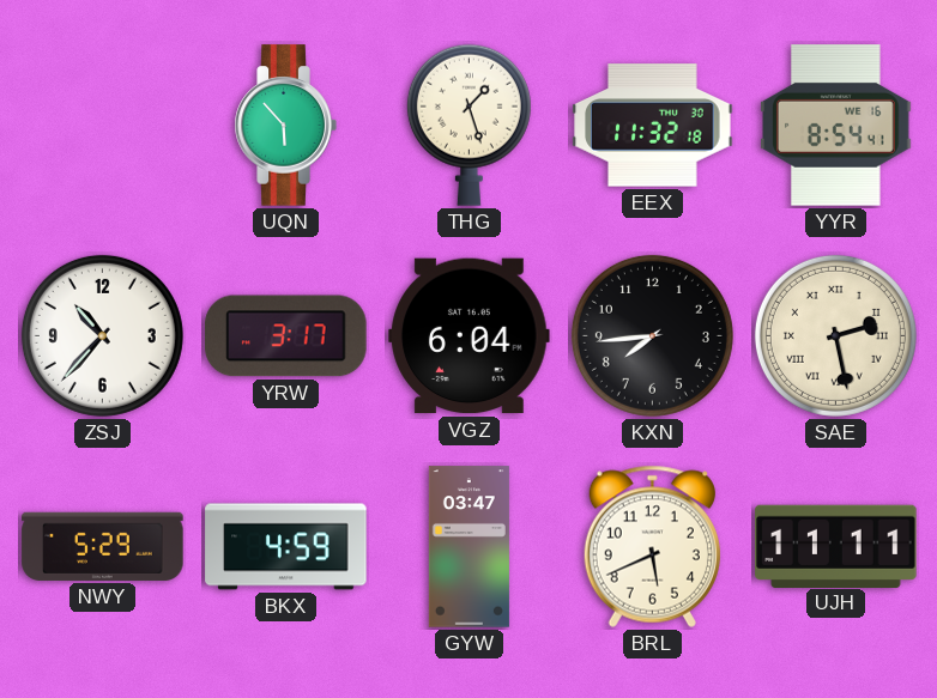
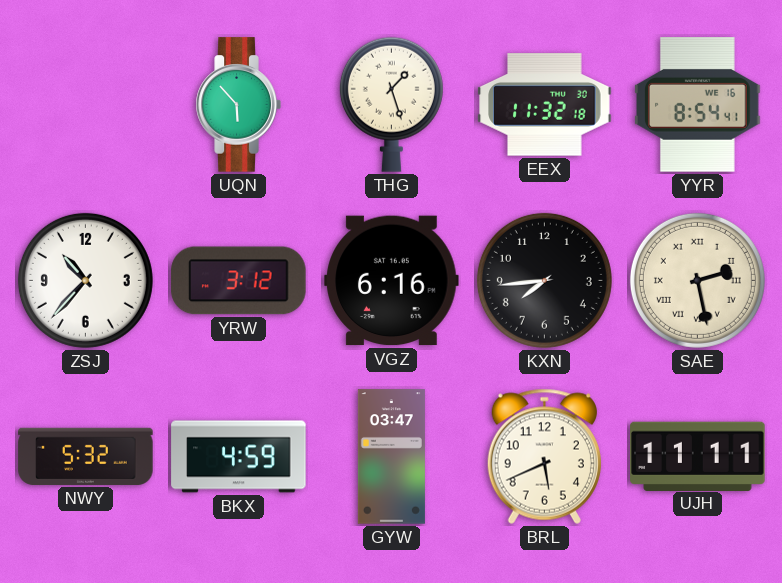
YRW: 3:17 -> 3:12
VGZ: 6:04 -> 6:16
NWY: 5:29 -> 5:32
